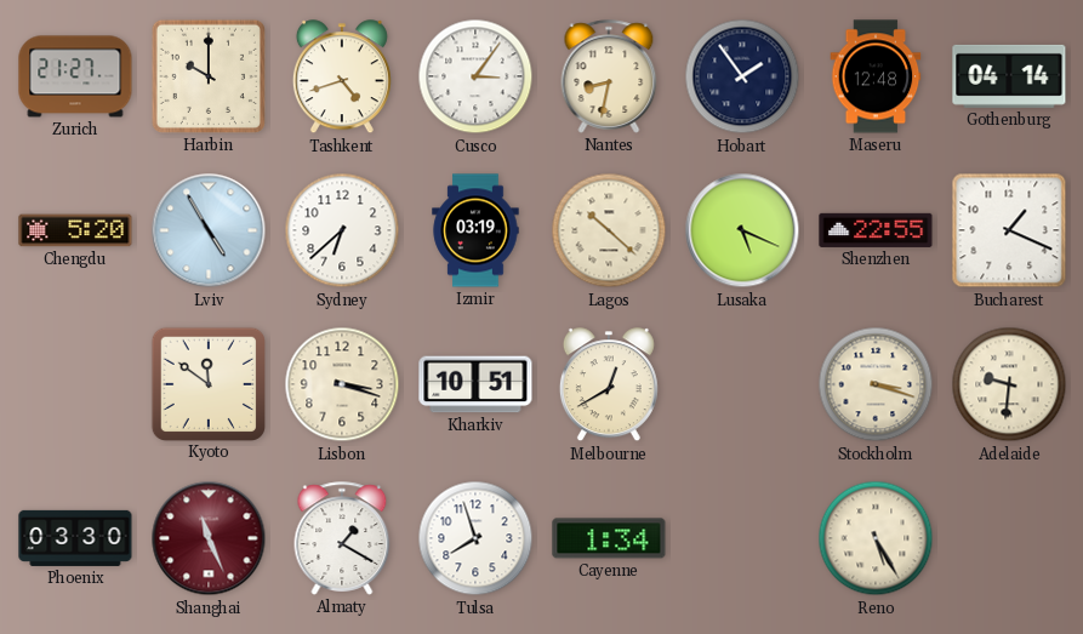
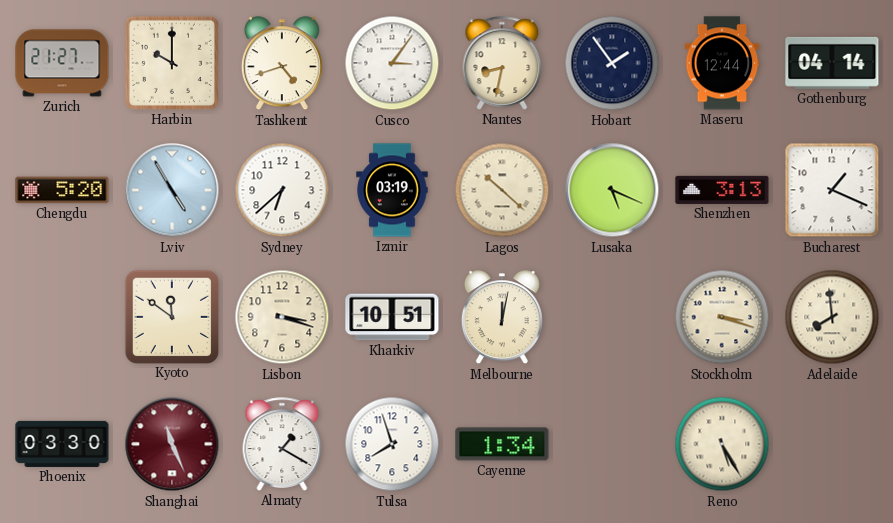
Maseru: 12:48 -> 12:44
Shenzhen: 22:55 -> 3:13
Melbourne: 12:40 -> 12:02
Adelaide: 9:31 -> 7:59
